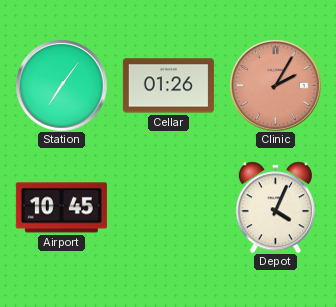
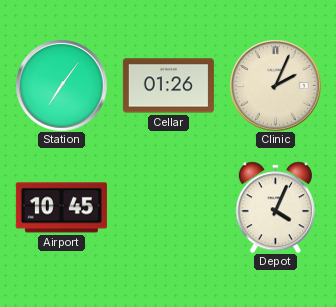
Clinic: 2:05 -> 2:04
Clinic dial: salmon -> cream
